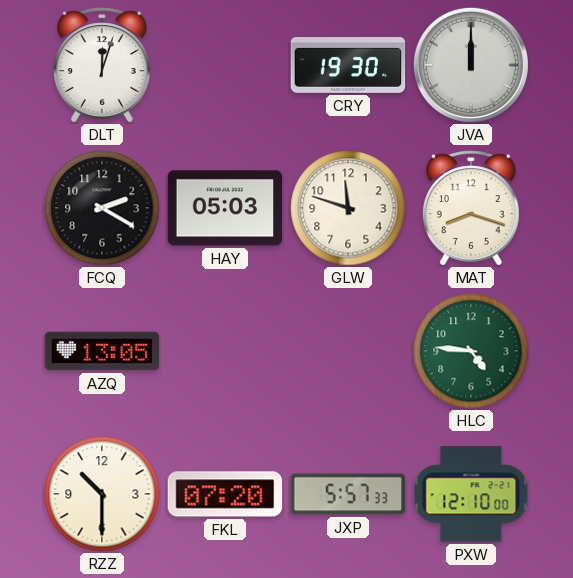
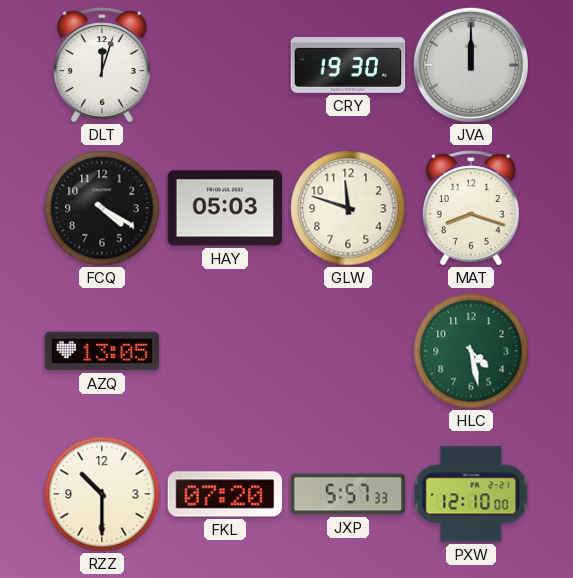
FCQ: 2:20 -> 4:20
HLC: 4:46 -> 4:28
